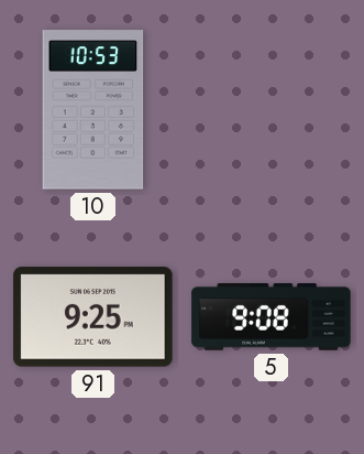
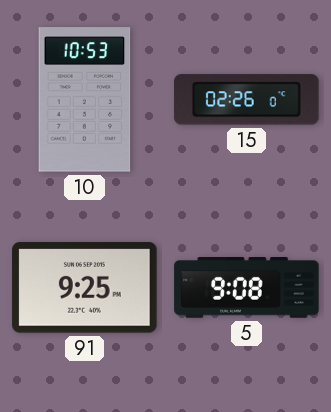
15: none -> 02:26
